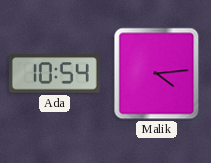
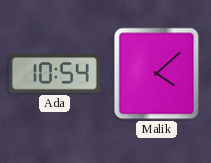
Malik: 4:14 -> 4:08
